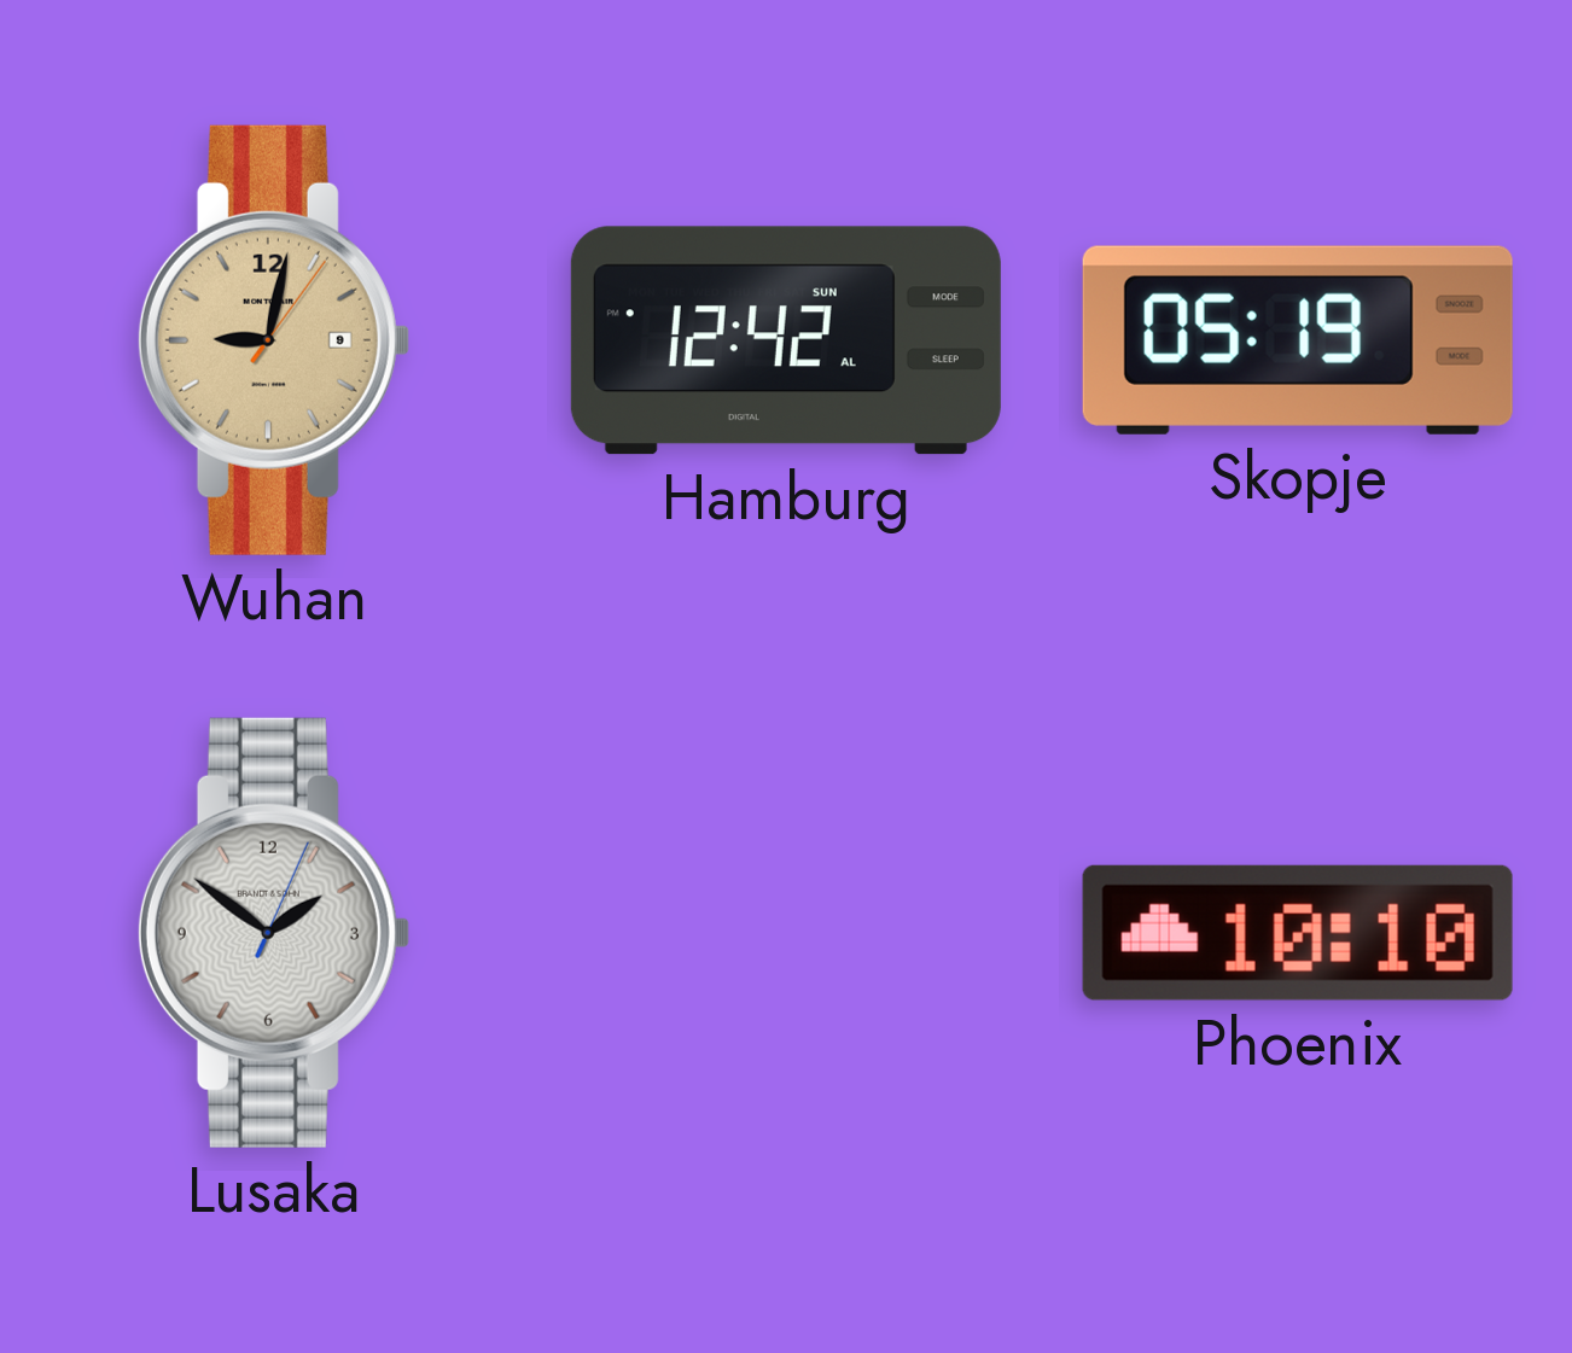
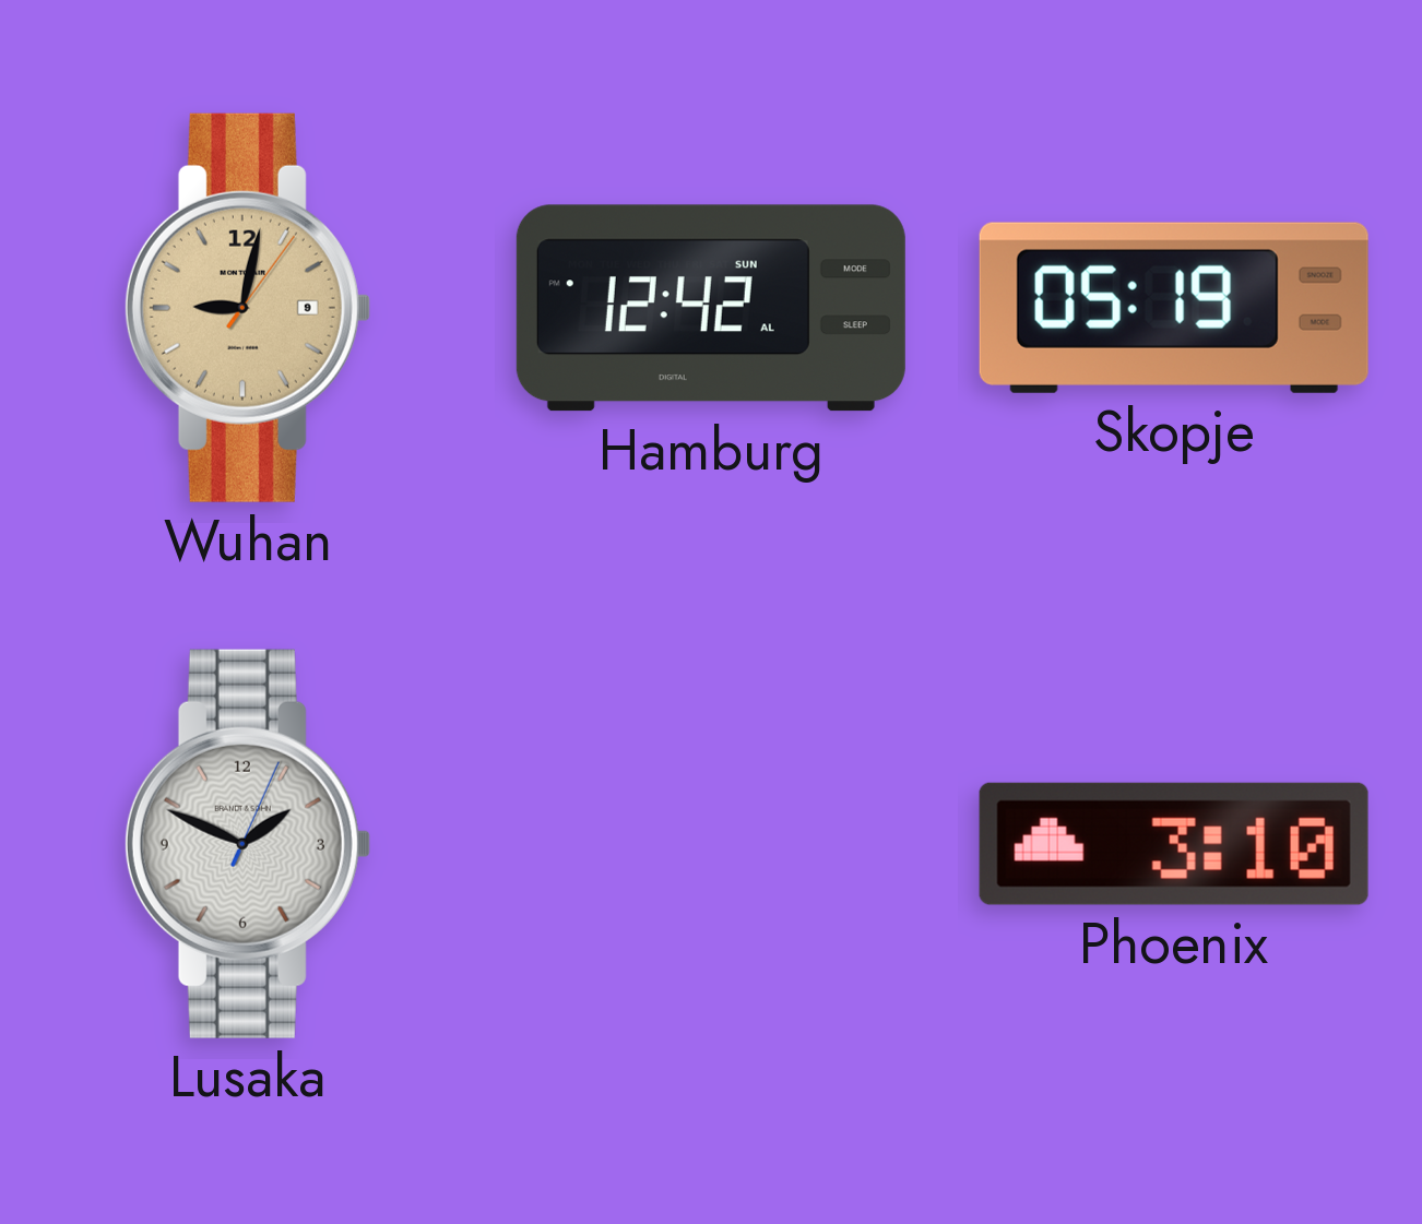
Lusaka: 1:51 -> 1:49
Phoenix: 10:10 -> 3:10
